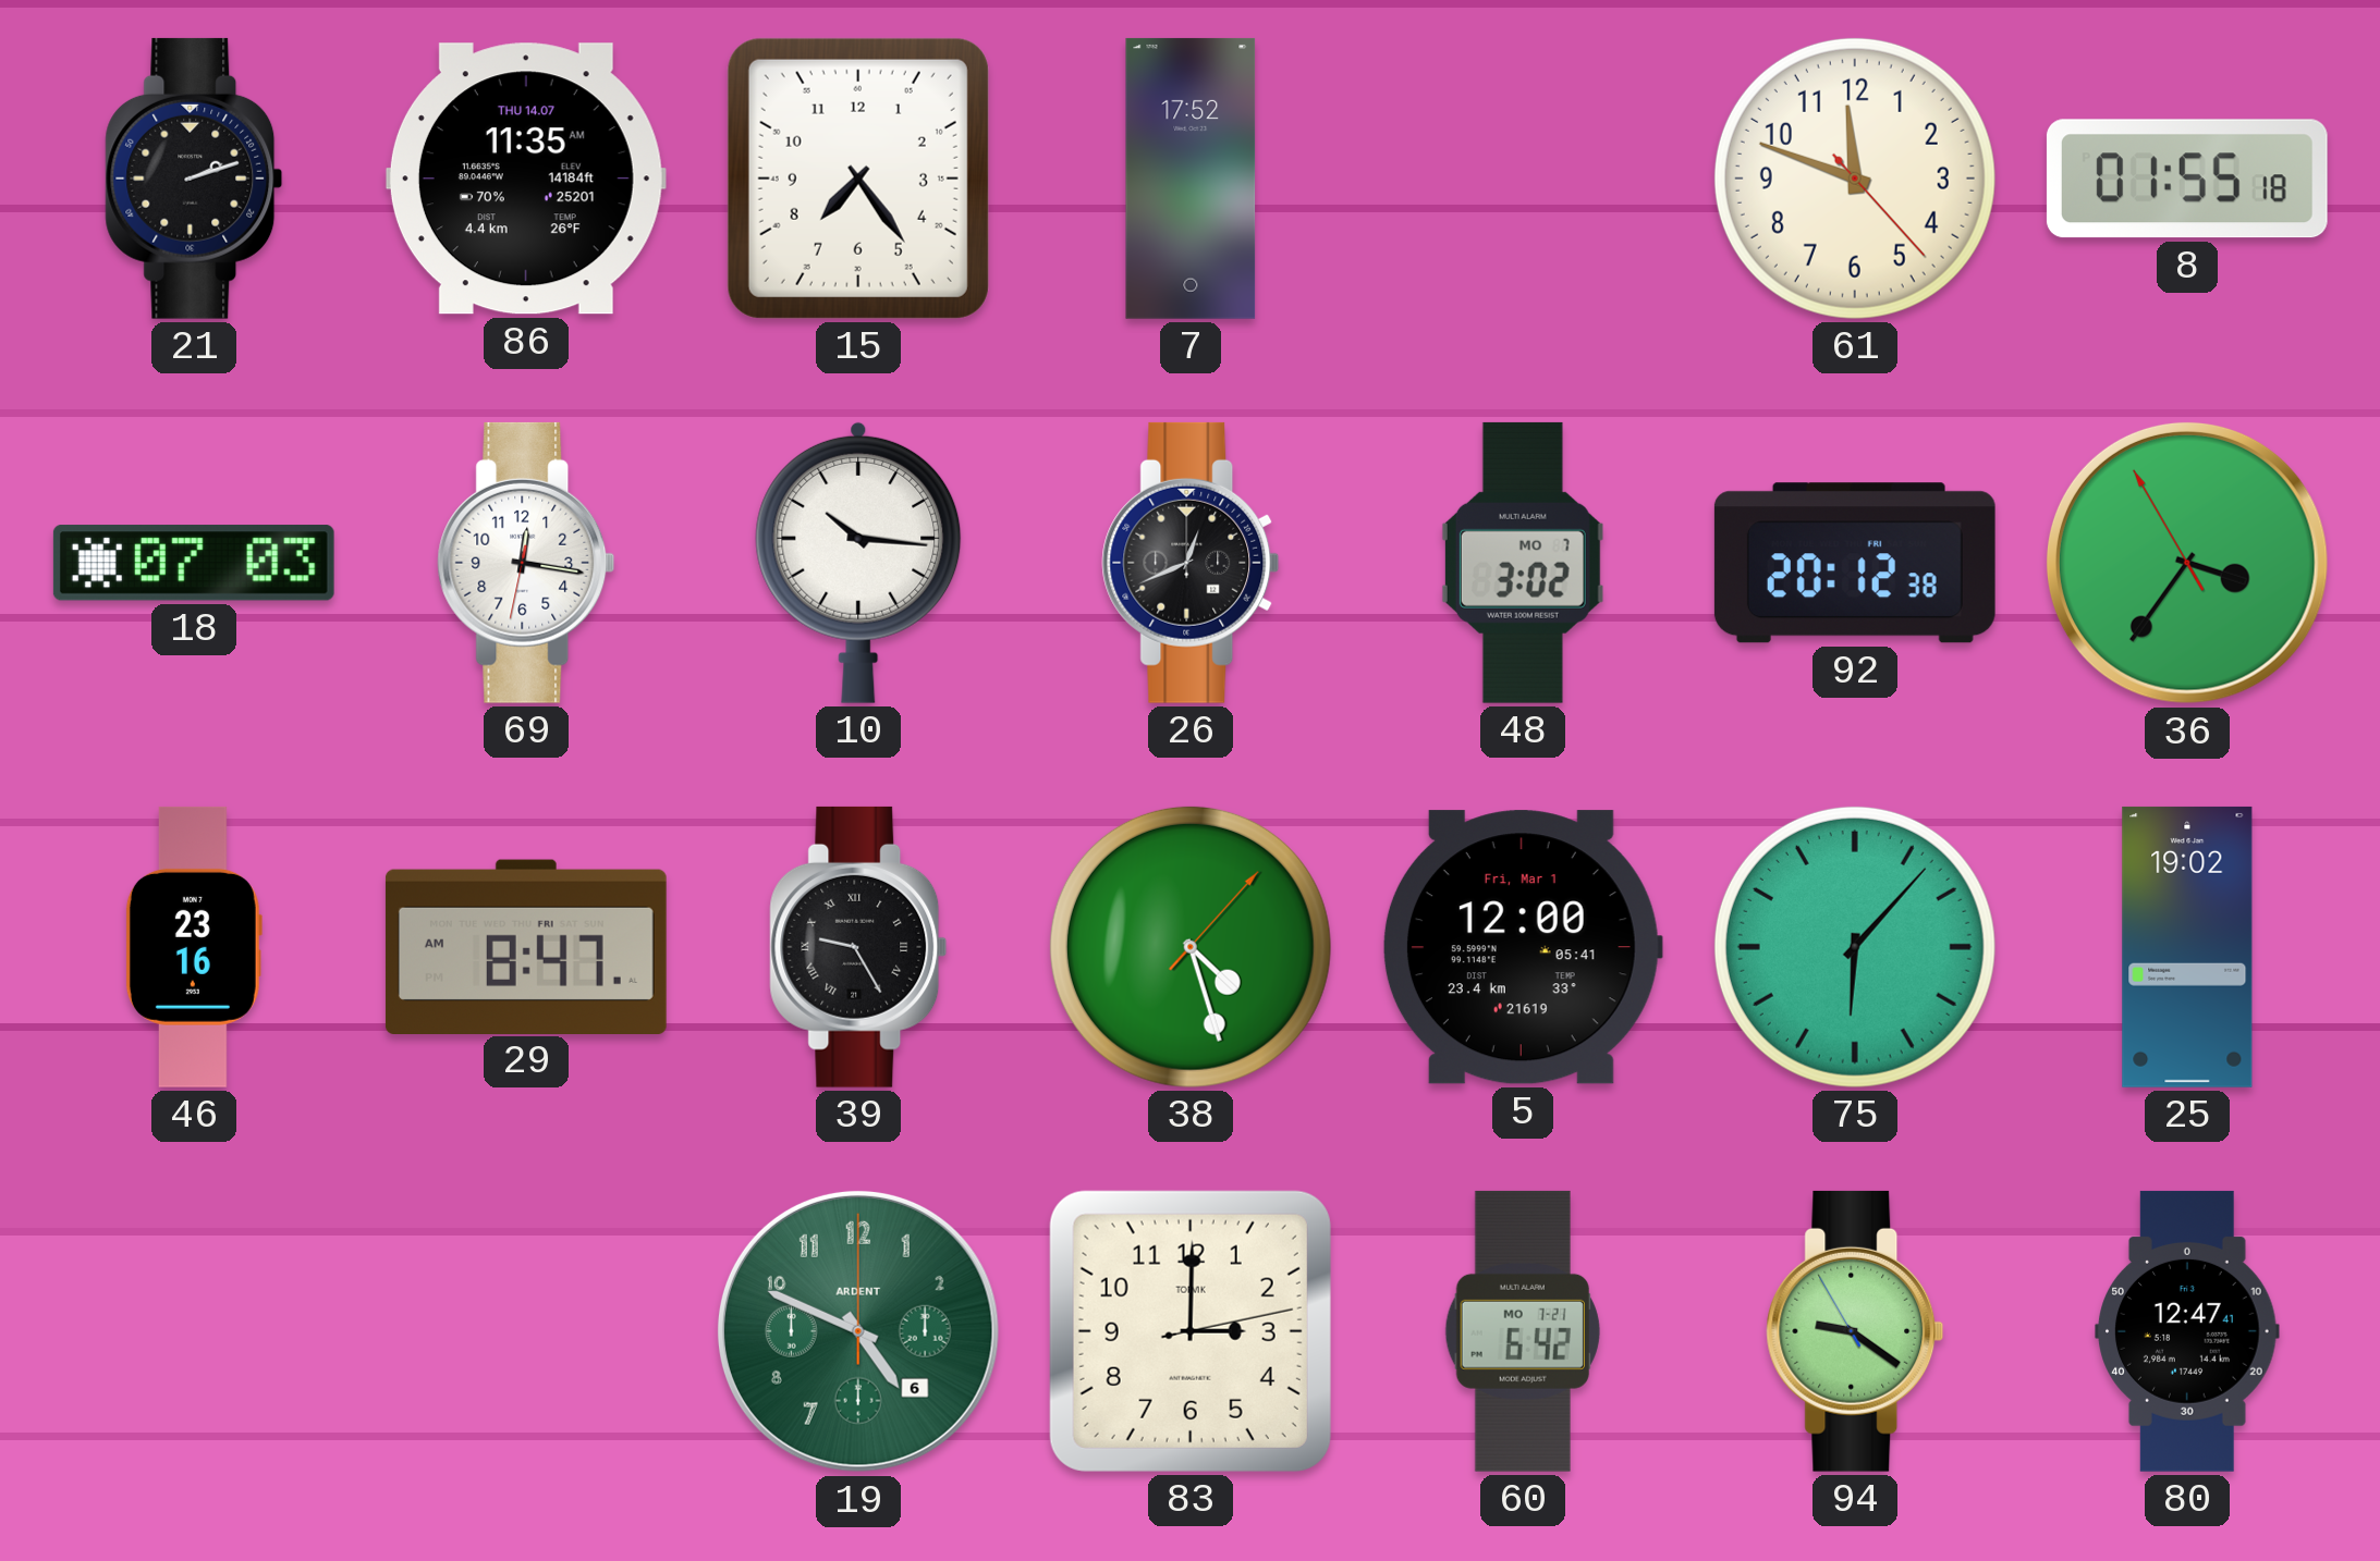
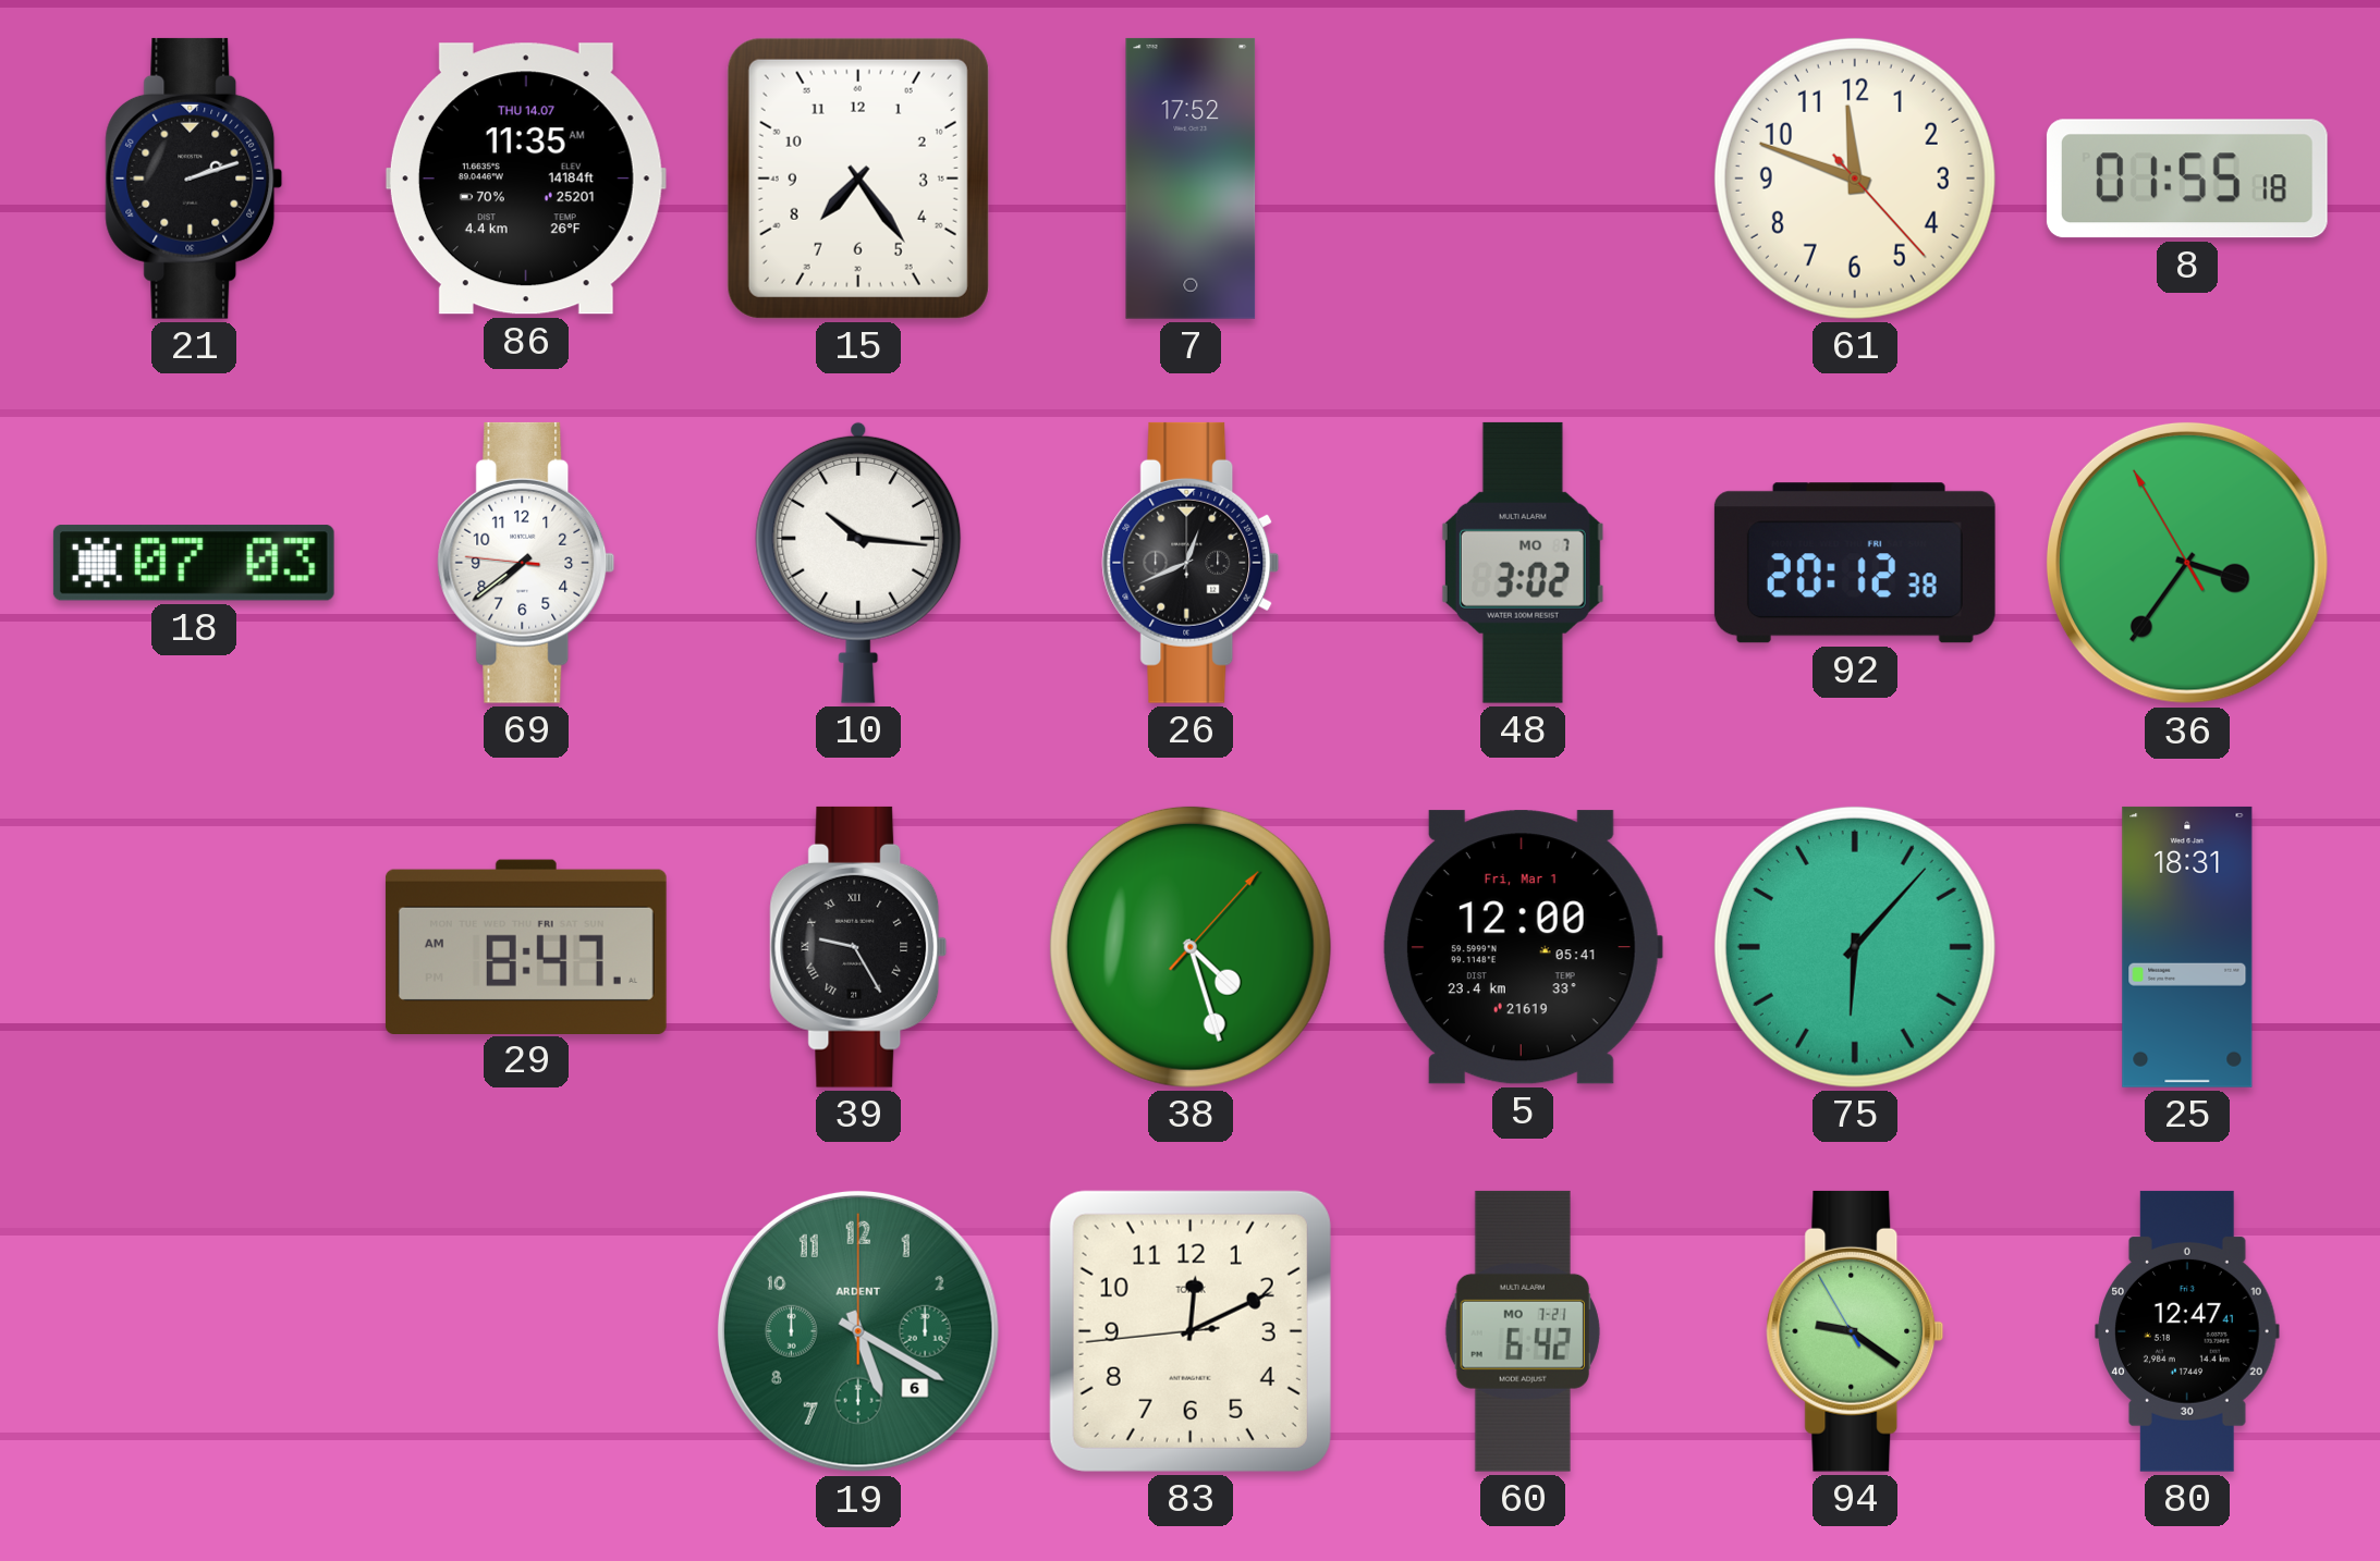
69: 12:16 -> 7:38
46: 23:16 -> none
25: 19:02 -> 18:31
19: 4:49 -> 5:20
83: 3:00 -> 12:10
